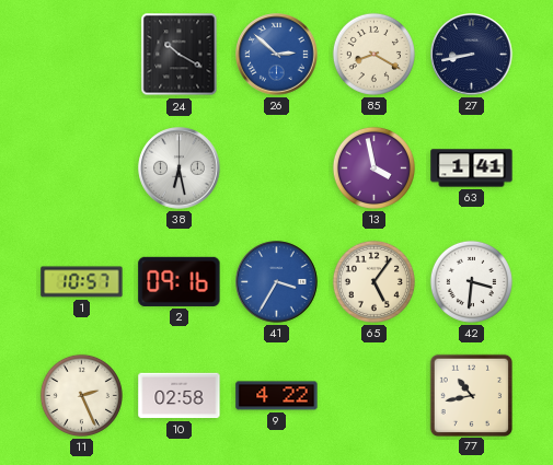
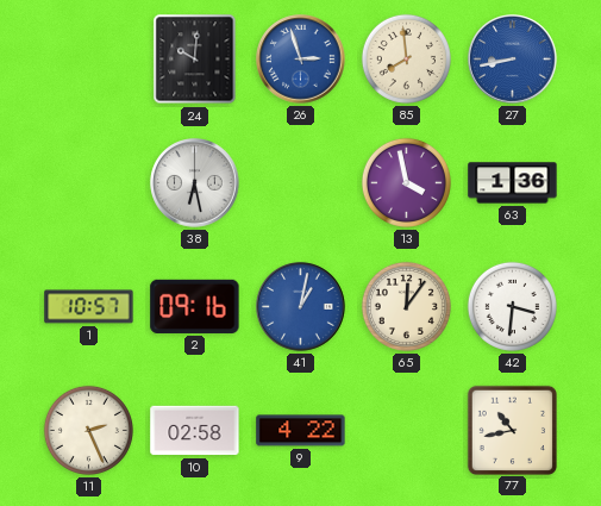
24: 10:20 -> 10:01
26: 2:52 -> 2:57
85: 8:20 -> 7:59
27 dial: navy -> blue
63: 1:41 -> 1:36
41: 3:35 -> 1:02
65: 5:06 -> 12:06
